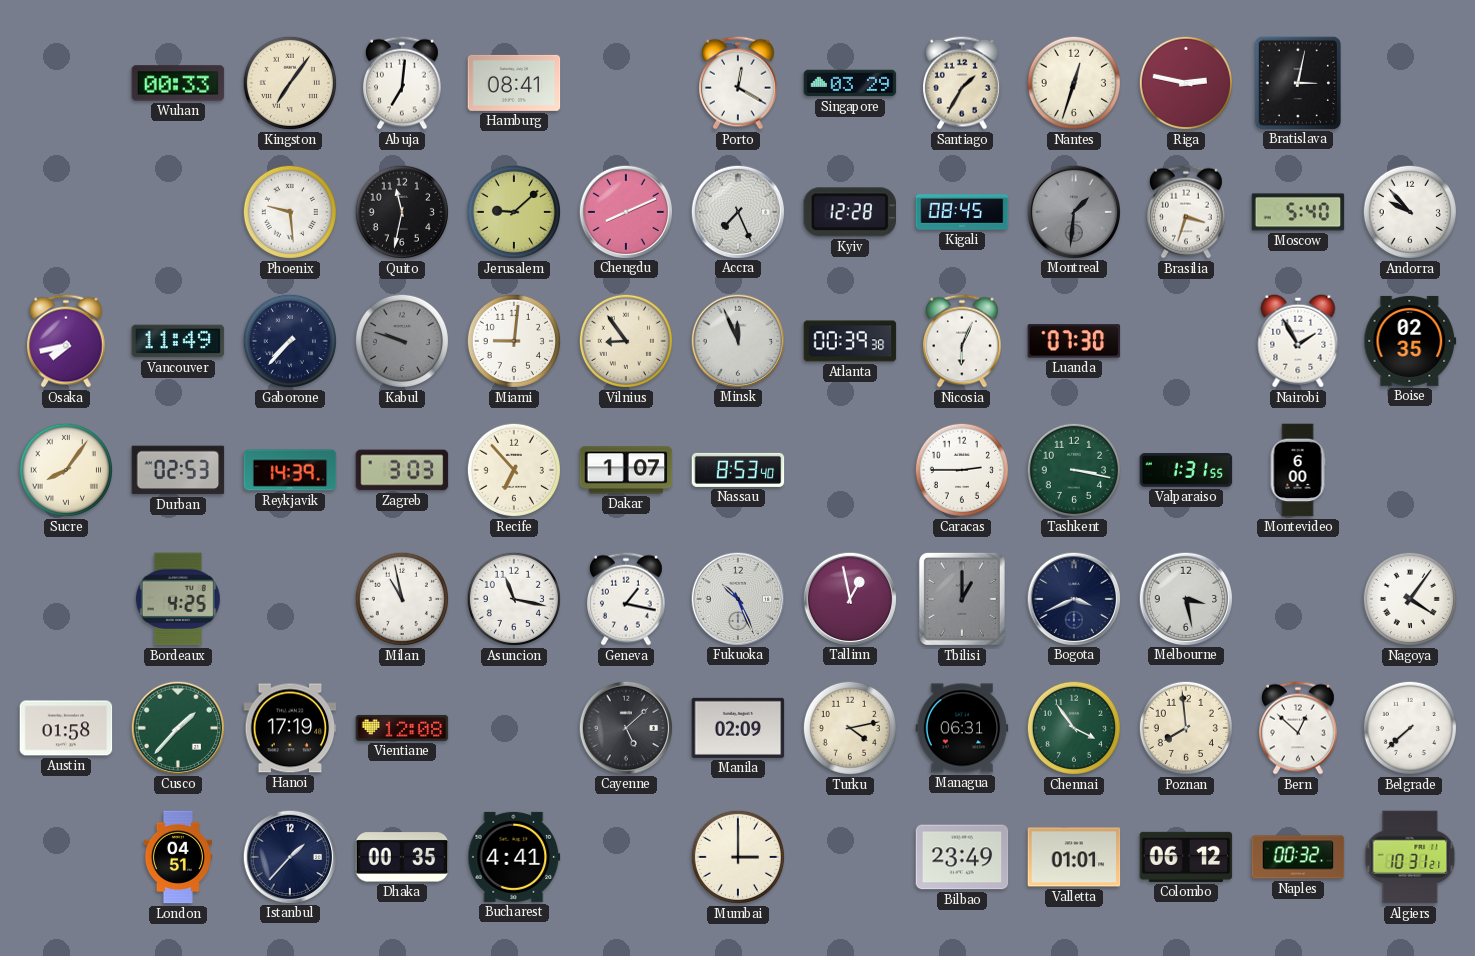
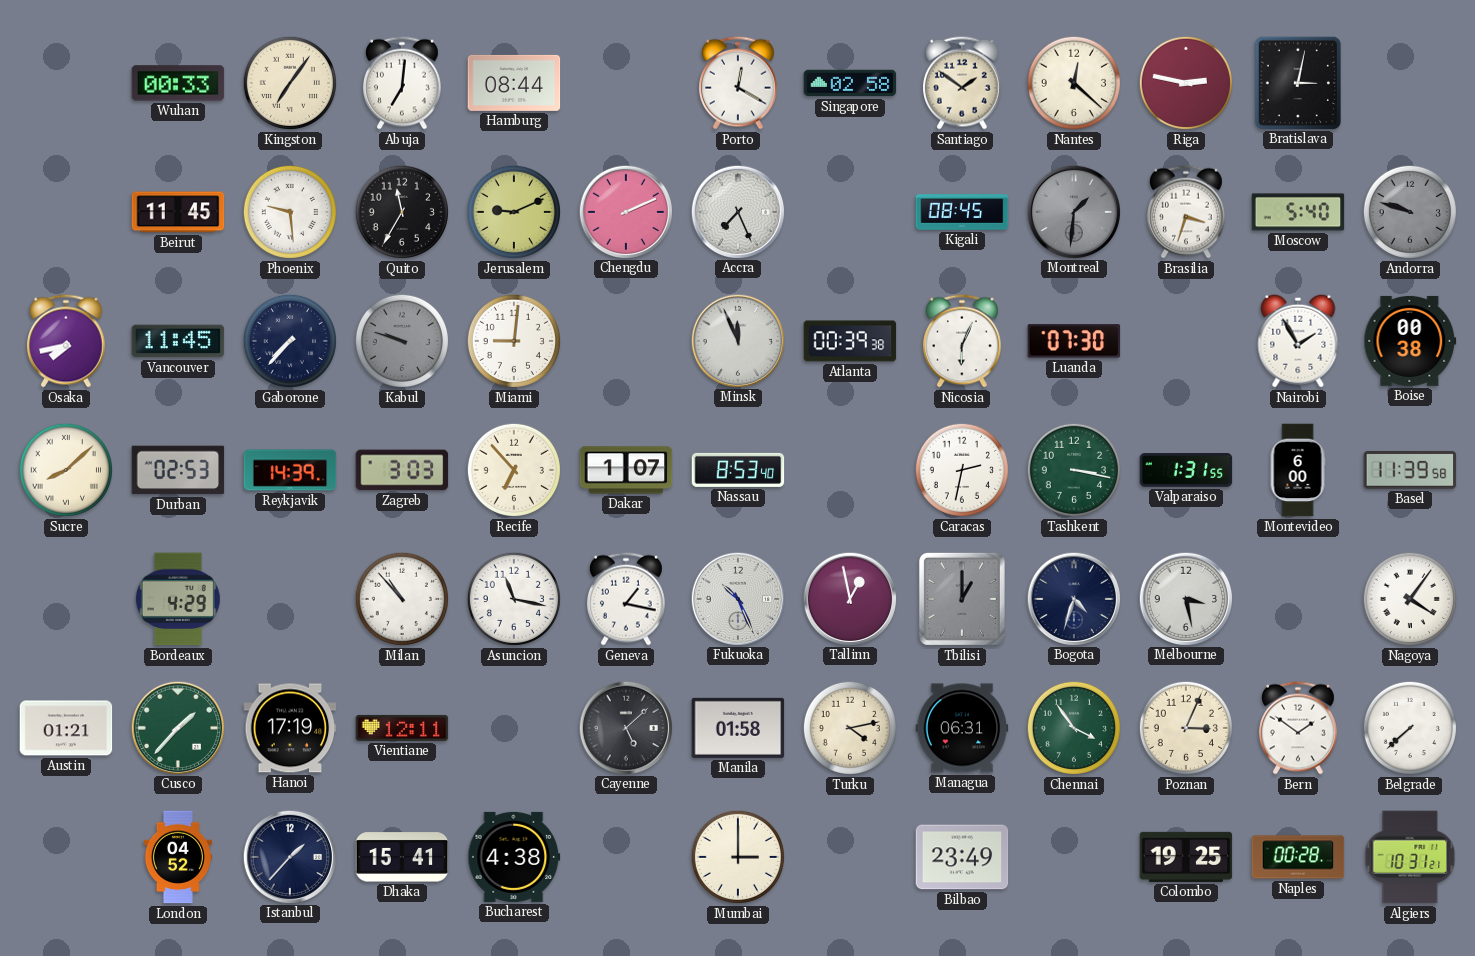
Hamburg: 08:41 -> 08:44
Singapore: 03:29 -> 02:58
Santiago: 1:35 -> 1:51
Nantes: 12:33 -> 12:22
Beirut: none -> 11:45
Quito: 11:32 -> 11:35
Jerusalem: 9:08 -> 9:11
Chengdu: 8:11 -> 2:11
Kyiv: 12:28 -> none
Andorra: 9:53 -> 9:48
Andorra dial: white -> grey
Vancouver: 11:49 -> 11:45
Vilnius: 8:54 -> none
Boise: 02:35 -> 00:38
Sucre: 8:06 -> 8:08
Caracas: 2:45 -> 2:32
Basel: none -> 11:39
Bordeaux: 4:25 -> 4:29
Milan: 10:58 -> 10:53
Bogota: 3:41 -> 4:33
Austin: 01:58 -> 01:21
Vientiane: 12:08 -> 12:11
Manila: 02:09 -> 01:58
Poznan: 7:59 -> 3:04
Bern: 12:52 -> 1:51
London: 04:51 -> 04:52
Dhaka: 00:35 -> 15:41
Bucharest: 4:41 -> 4:38
Valletta: 01:01 -> none
Colombo: 06:12 -> 19:25
Naples: 00:32 -> 00:28
